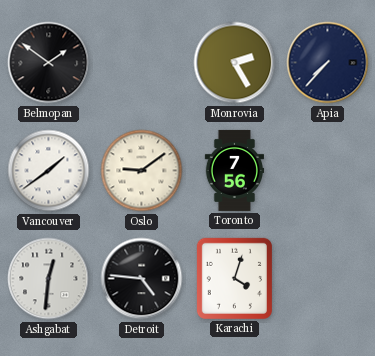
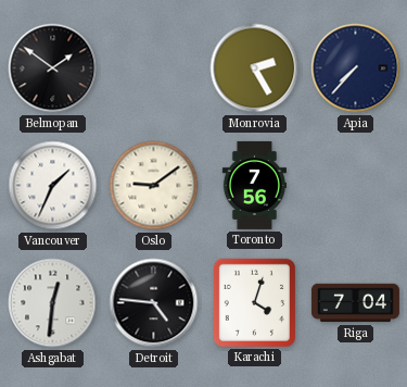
Vancouver: 1:39 -> 1:34
Riga: none -> 7:04
